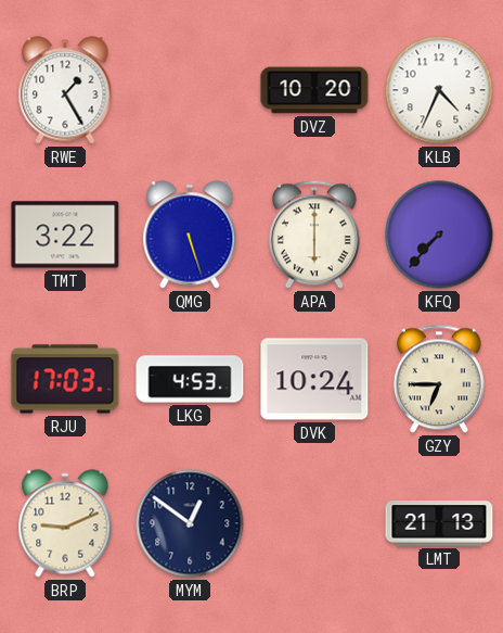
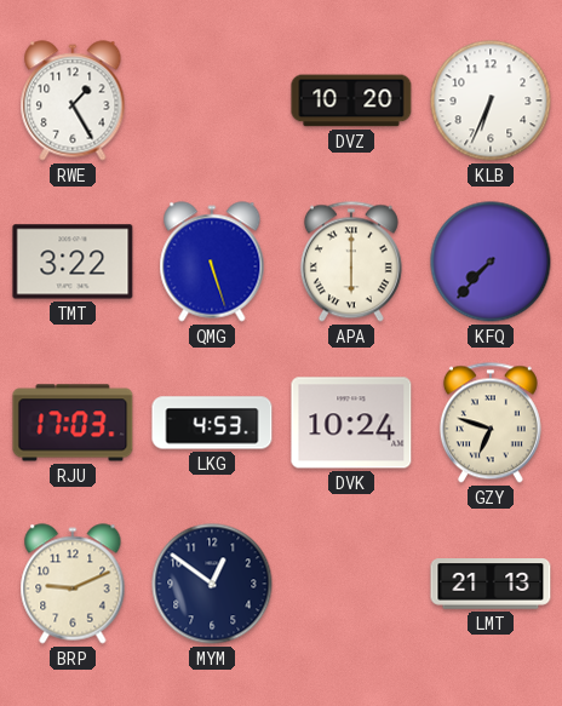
KLB: 4:34 -> 6:34
GZY: 6:45 -> 6:48
